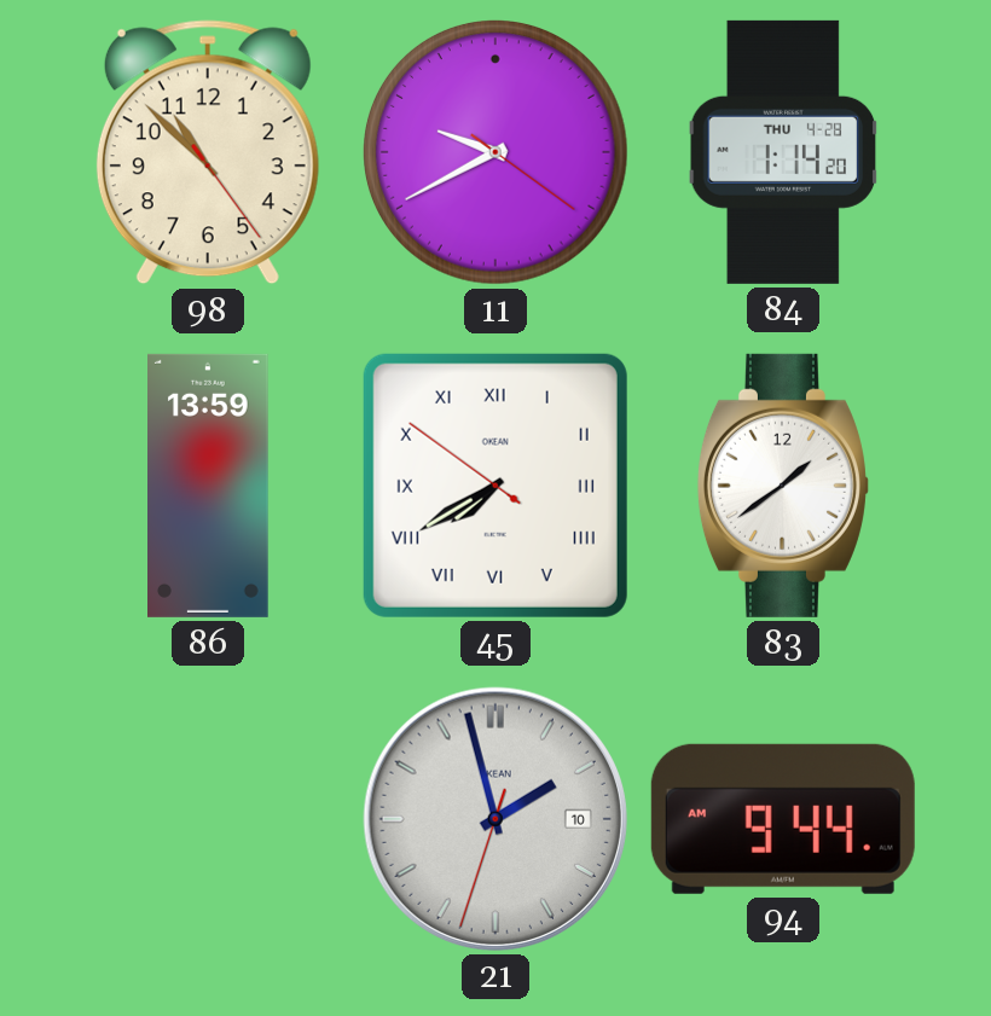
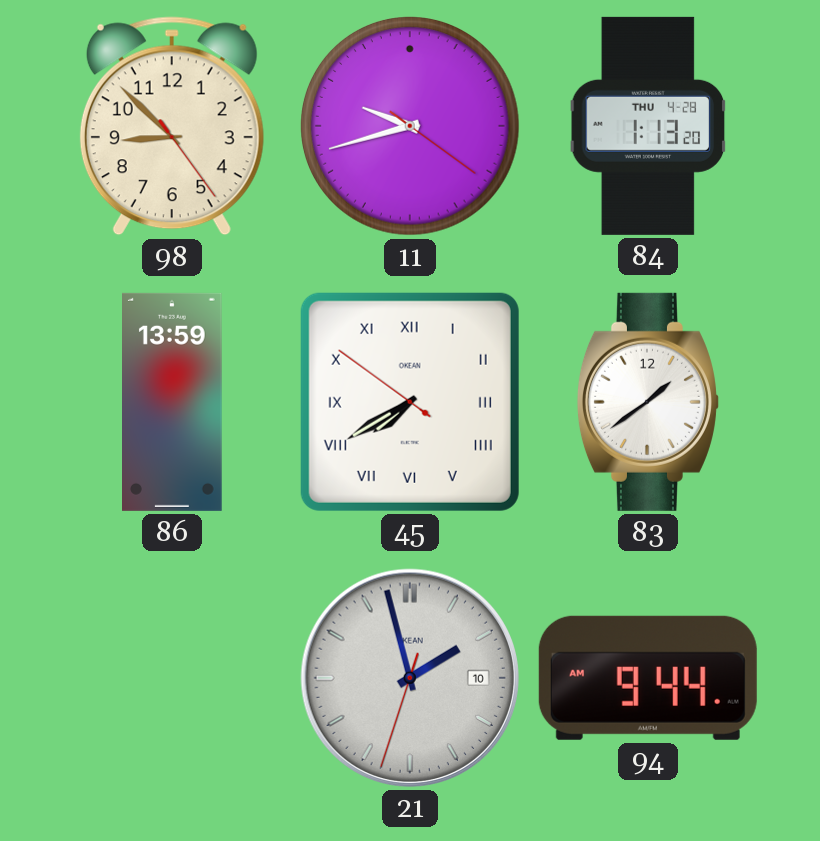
98: 10:52 -> 8:52
11: 9:40 -> 9:42
84: 1:14 -> 1:13
